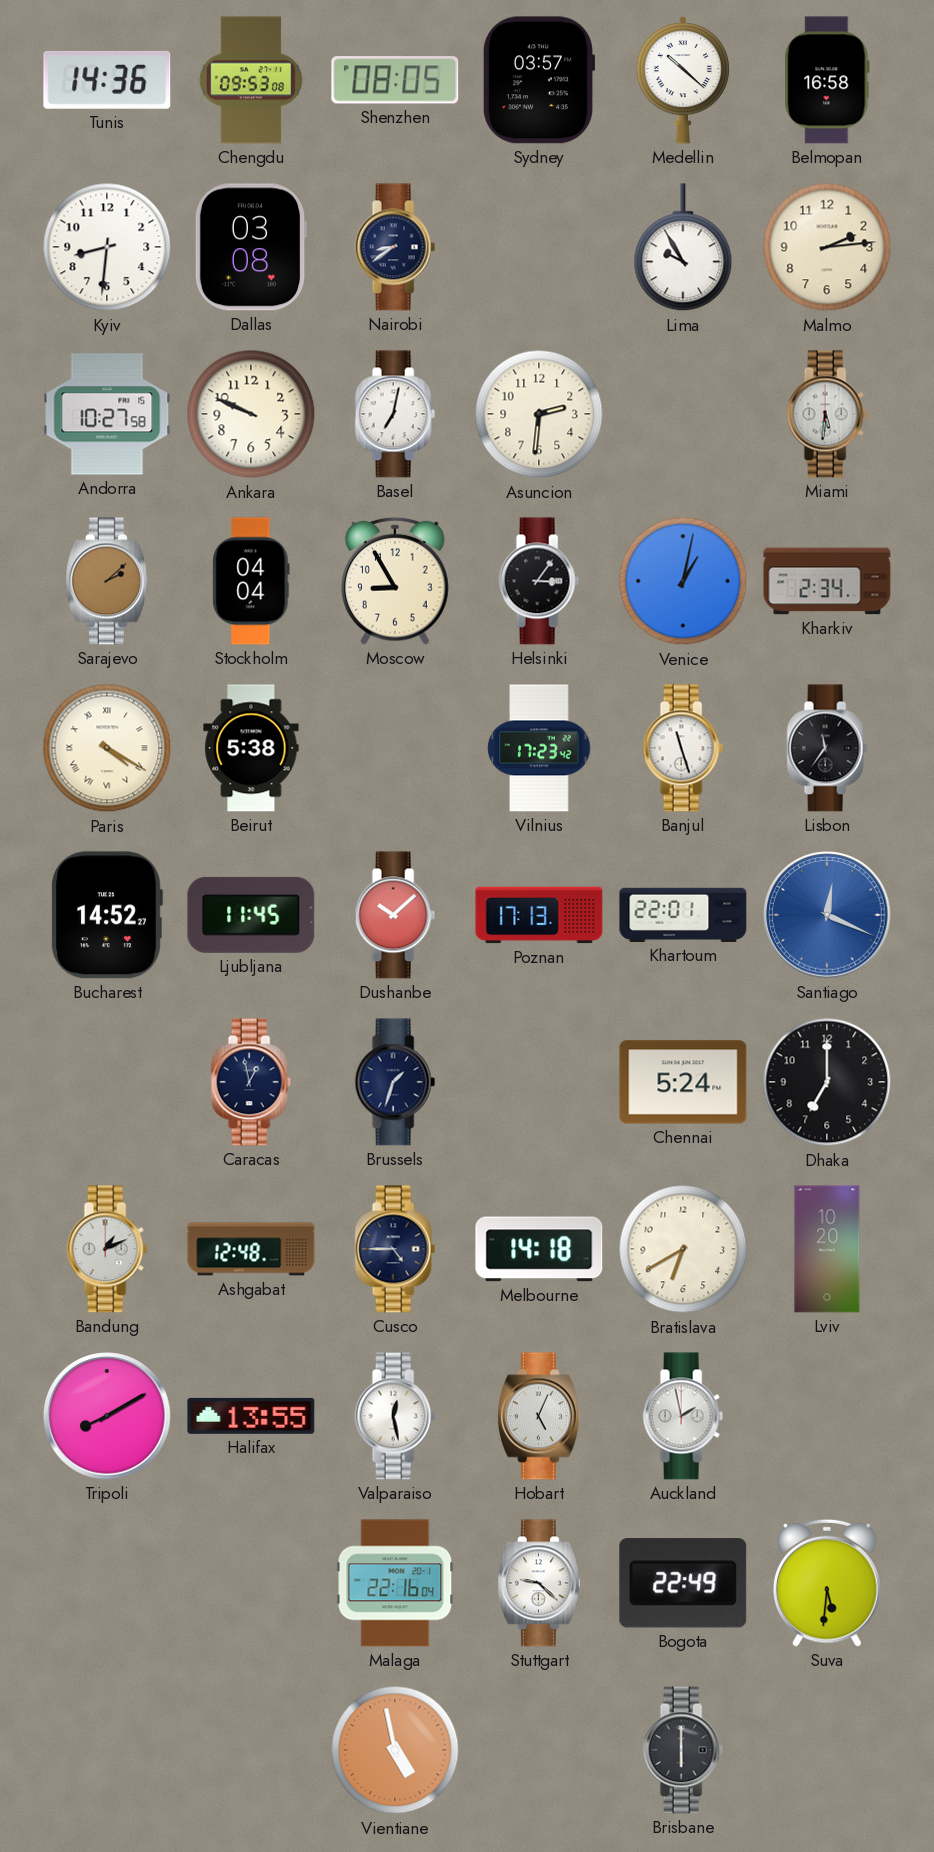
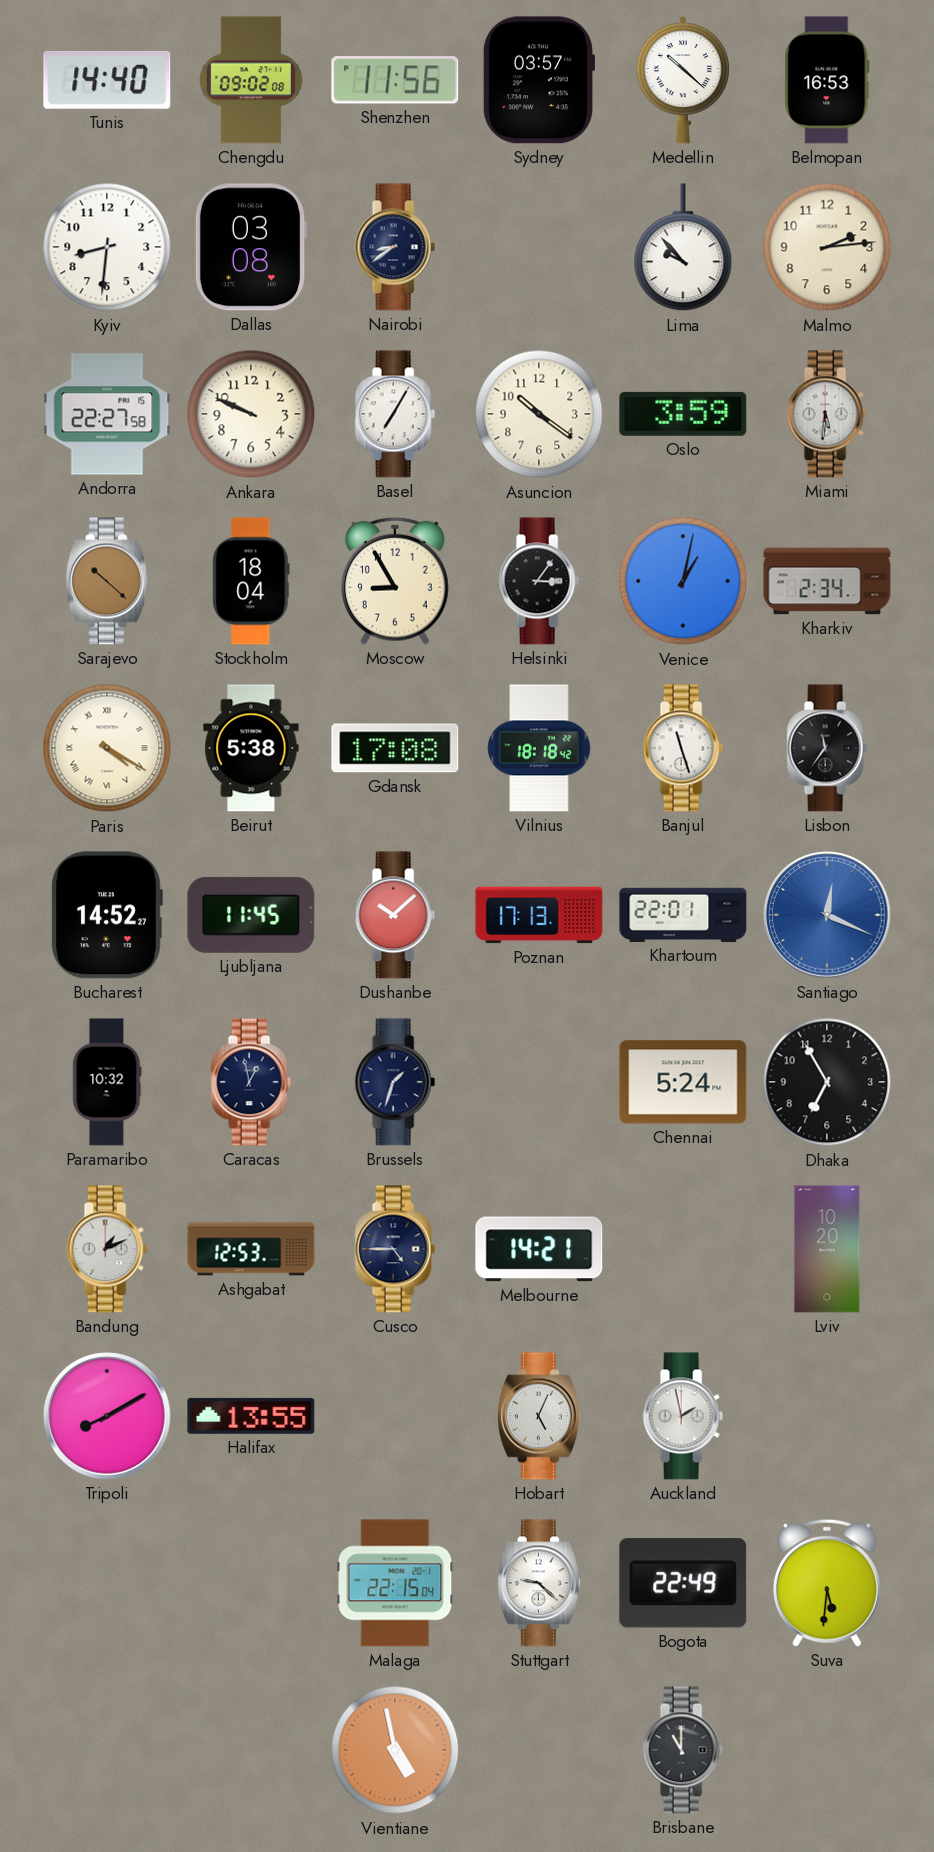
Tunis: 14:36 -> 14:40
Chengdu: 09:53 -> 09:02
Shenzhen: 08:05 -> 11:56
Belmopan: 16:58 -> 16:53
Lima: 9:55 -> 9:53
Andorra: 10:27 -> 22:27
Basel: 7:02 -> 7:05
Asuncion: 2:31 -> 10:21
Oslo: none -> 3:59
Sarajevo: 2:08 -> 10:22
Stockholm: 04:04 -> 18:04
Gdansk: none -> 17:08
Vilnius: 17:23 -> 18:18
Paramaribo: none -> 10:32
Dhaka: 7:00 -> 6:55
Ashgabat: 12:48 -> 12:53
Melbourne: 14:18 -> 14:21
Bratislava: 6:40 -> none
Valparaiso: 12:28 -> none
Malaga: 22:16 -> 22:15
Brisbane: 6:00 -> 11:00
